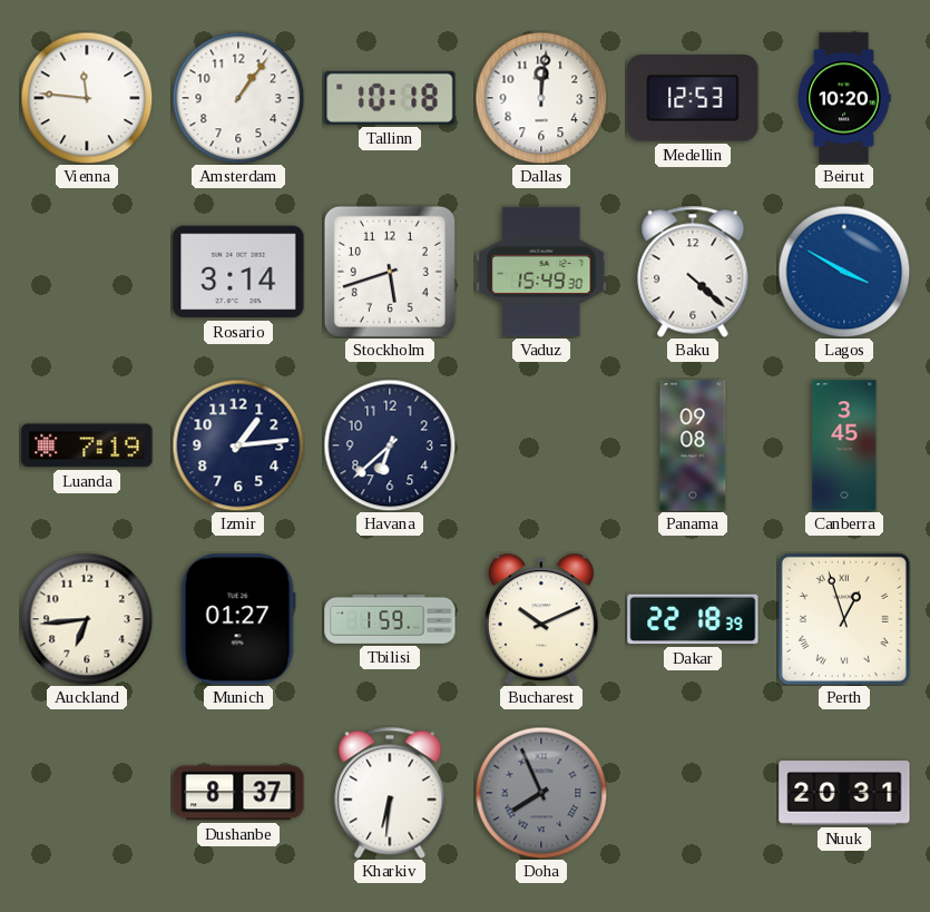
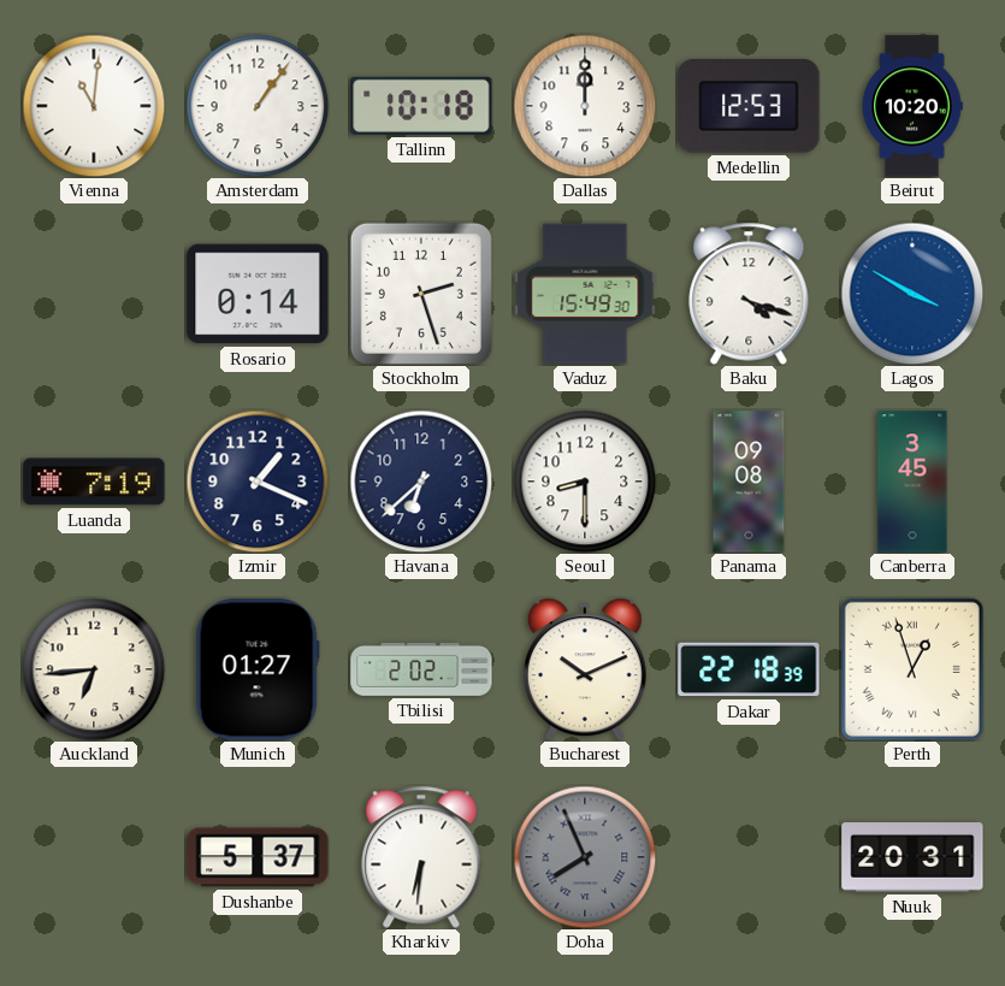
Vienna: 11:46 -> 11:01
Dallas: 12:01 -> 12:00
Rosario: 3:14 -> 0:14
Stockholm: 5:42 -> 2:27
Baku: 4:22 -> 4:18
Izmir: 1:14 -> 1:19
Seoul: none -> 8:30
Tbilisi: 1:59 -> 2:02
Dushanbe: 8:37 -> 5:37
